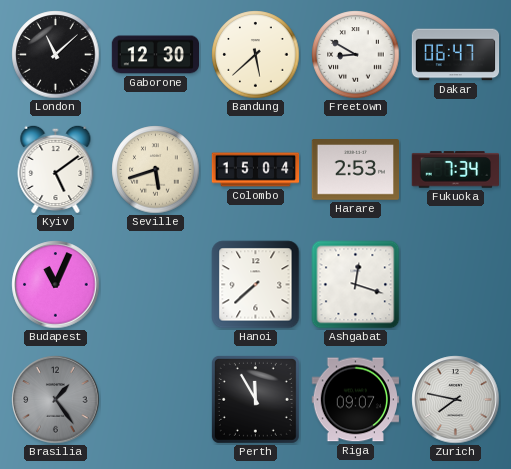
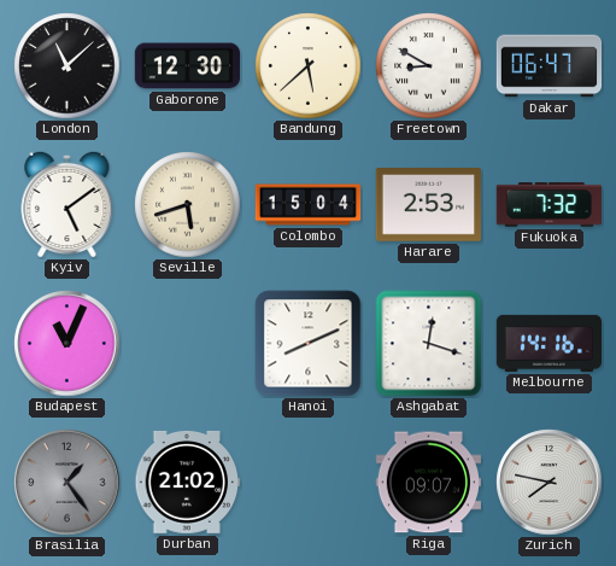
Fukuoka: 7:34 -> 7:32
Hanoi: 7:38 -> 8:11
Melbourne: none -> 14:16
Durban: none -> 21:02
Perth: 11:55 -> none
